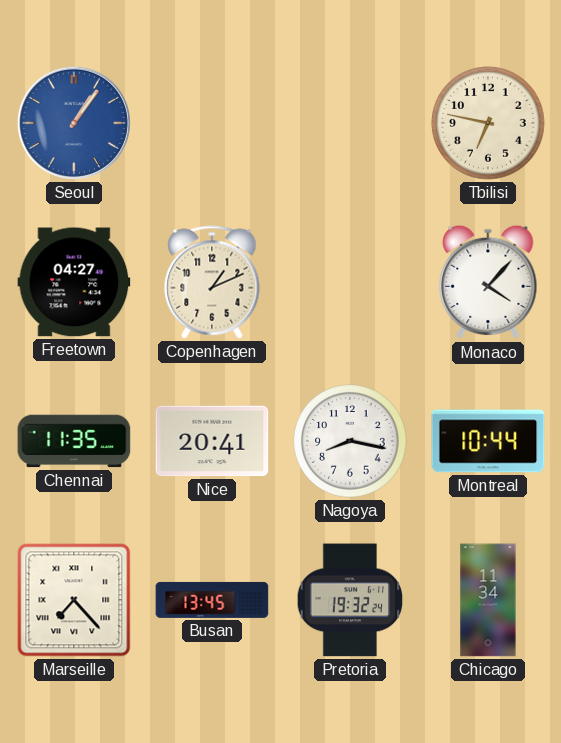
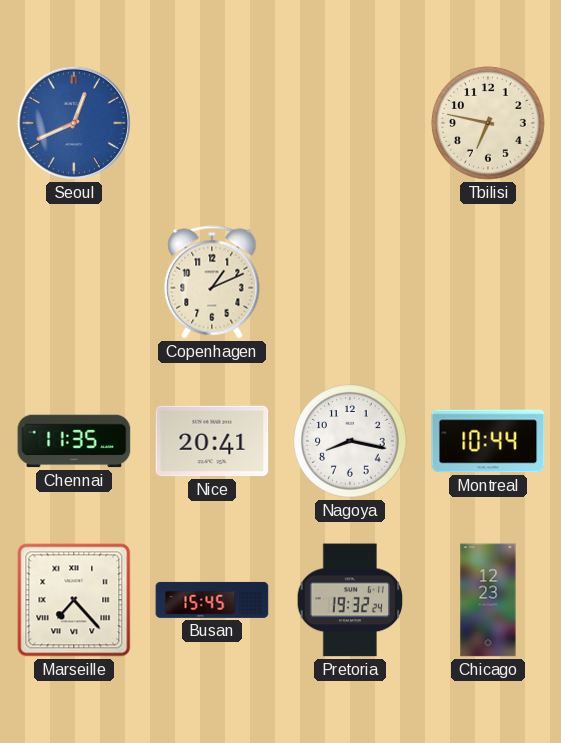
Seoul: 1:06 -> 12:41
Freetown: 04:27 -> none
Monaco: 4:07 -> none
Busan: 13:45 -> 15:45
Chicago: 11:34 -> 12:23
